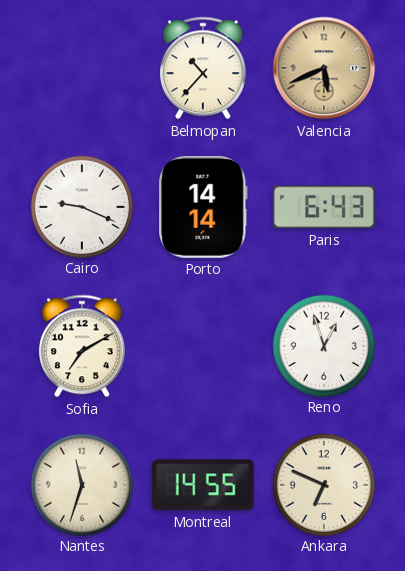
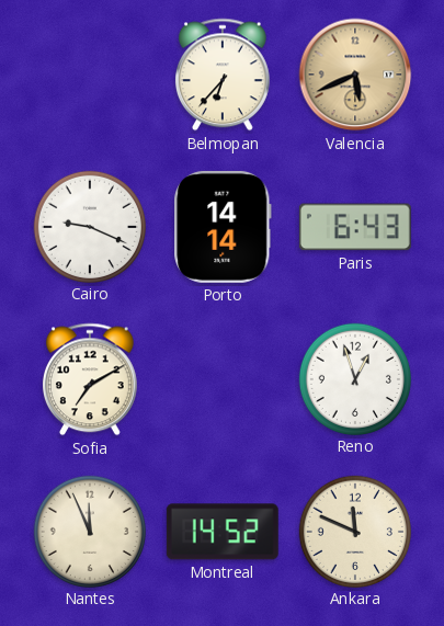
Belmopan: 10:37 -> 6:37
Nantes: 11:33 -> 11:56
Montreal: 14:55 -> 14:52
Ankara: 6:49 -> 11:49
